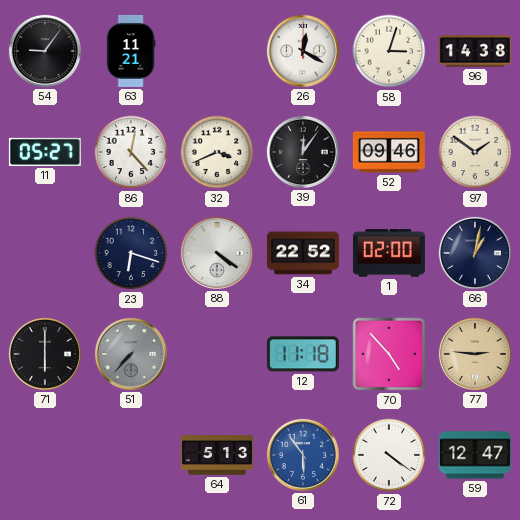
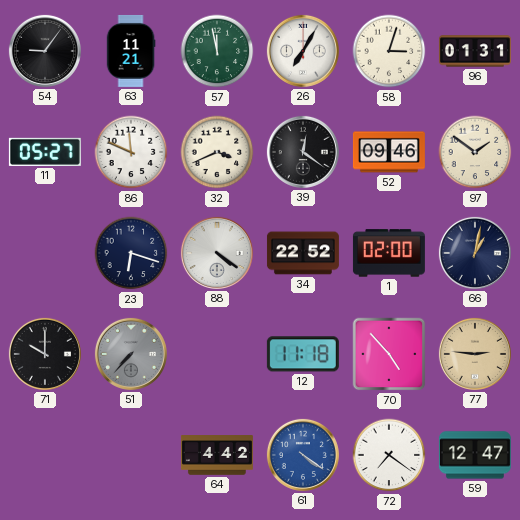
57: none -> 11:58
26: 12:20 -> 7:05
96: 14:38 -> 01:31
86: 12:23 -> 11:49
39: 12:06 -> 12:21
71: 6:00 -> 10:00
64: 5:13 -> 4:42
61: 5:54 -> 4:21
72: 4:21 -> 7:21
